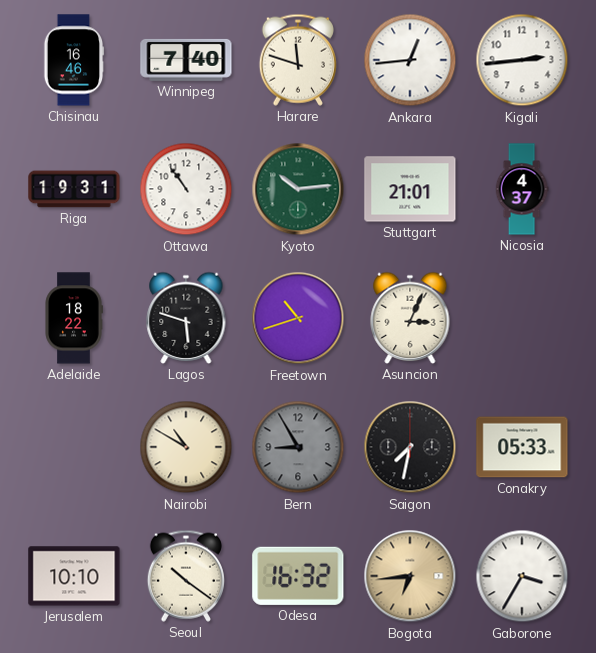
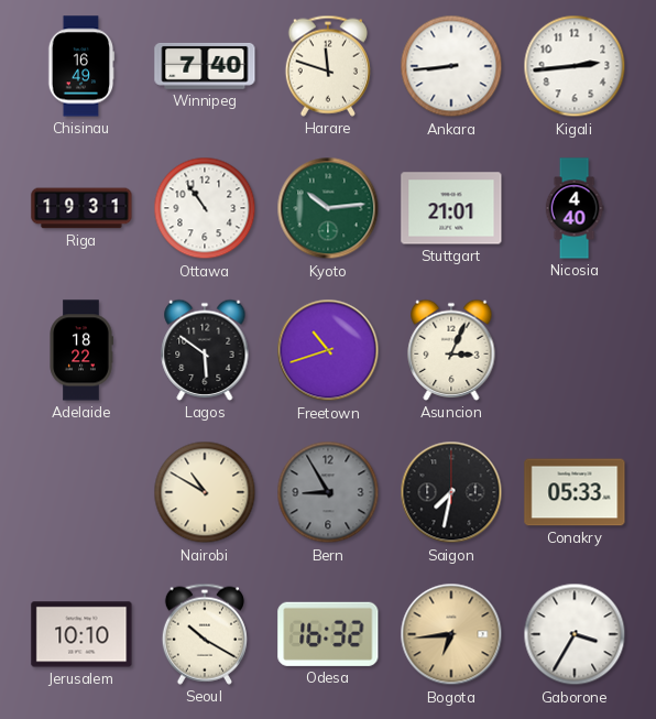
Chisinau: 16:46 -> 16:49
Ankara: 12:44 -> 8:44
Nicosia: 4:37 -> 4:40
Lagos: 5:48 -> 5:51
Seoul: 10:21 -> 10:20
